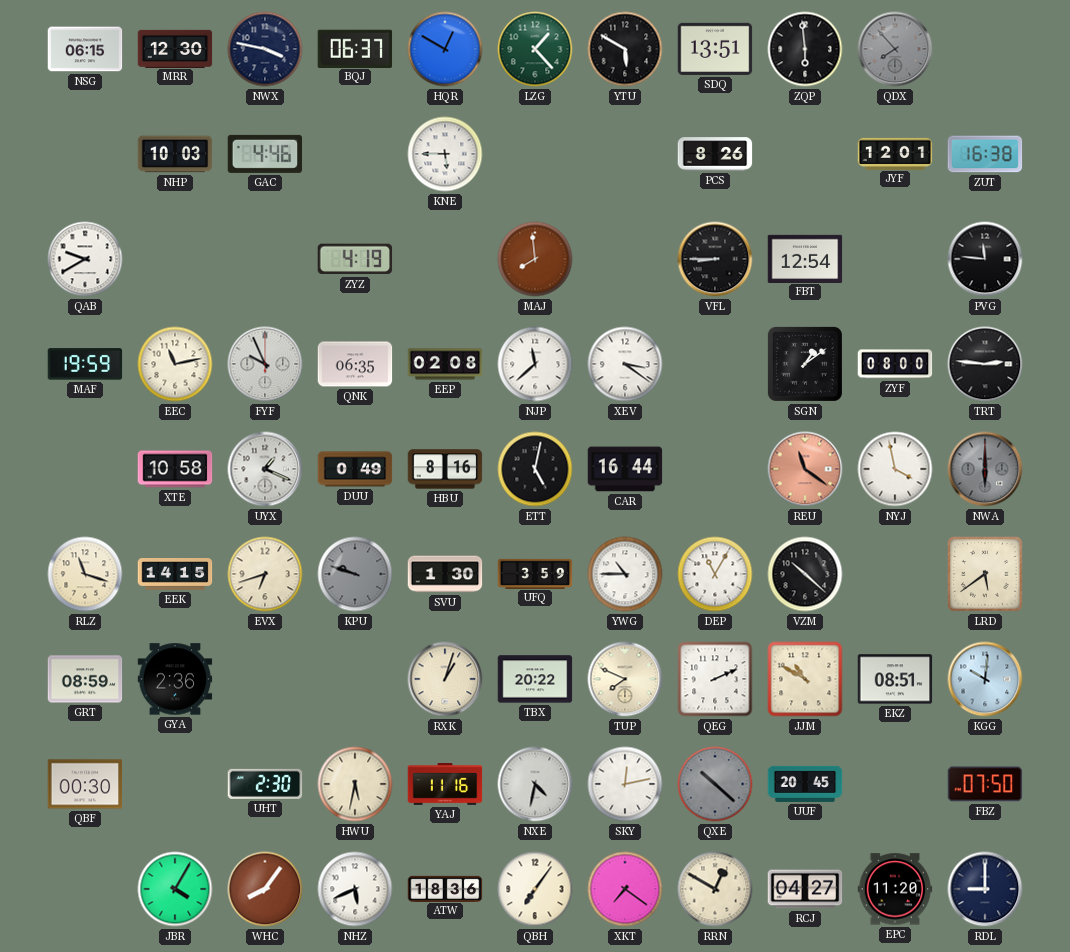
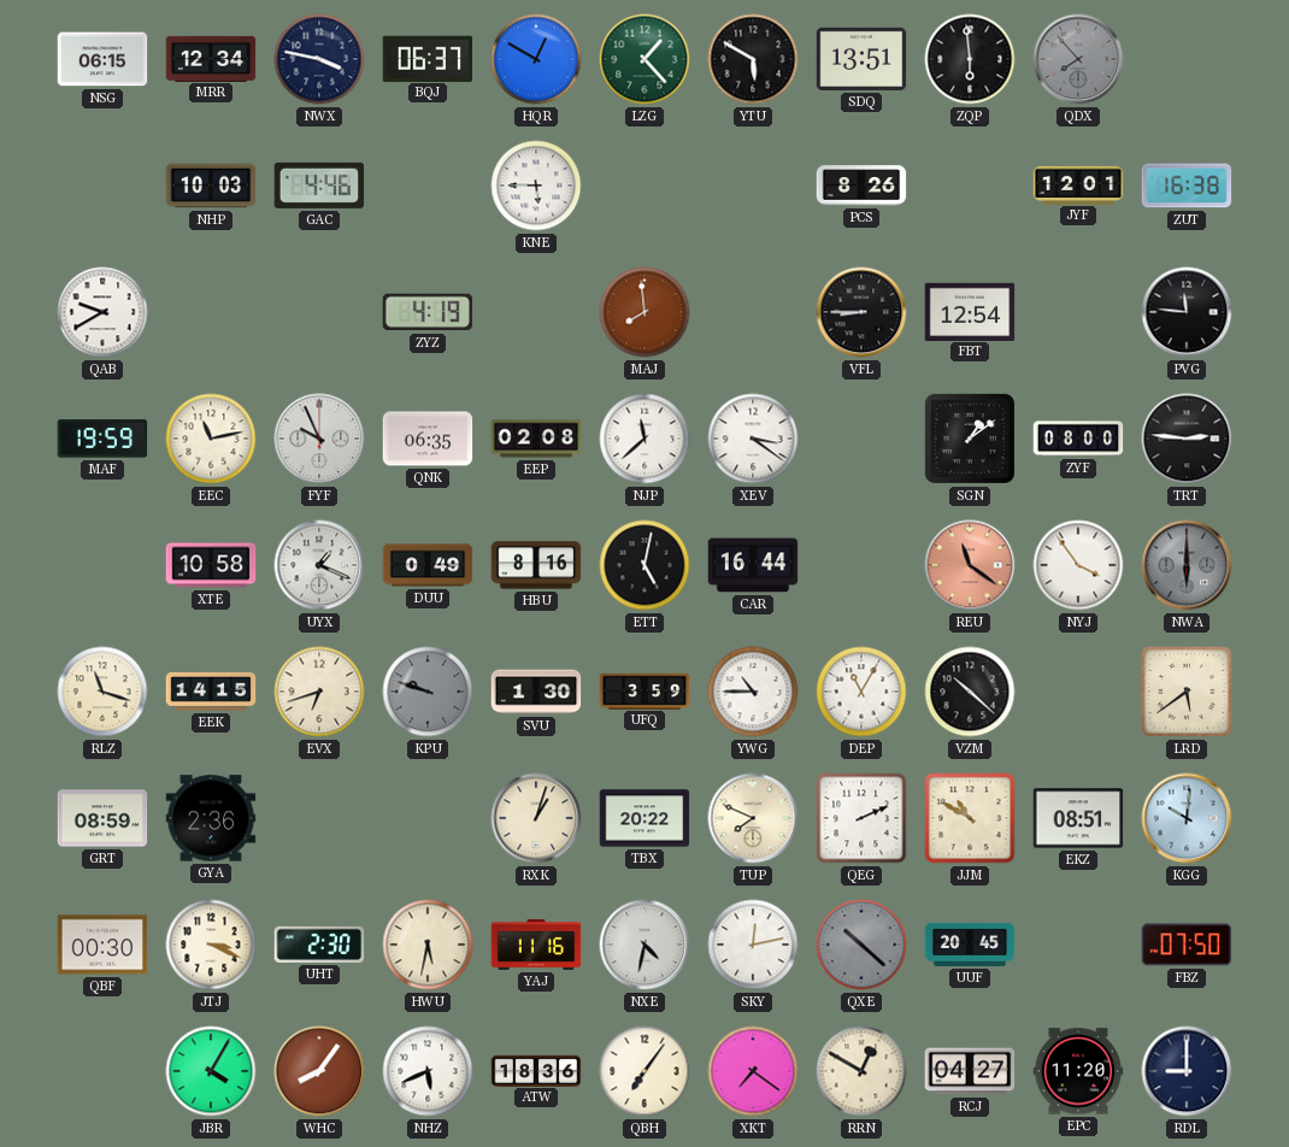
MRR: 12:30 -> 12:34
NYJ: 3:58 -> 3:54
JTJ: none -> 3:19
